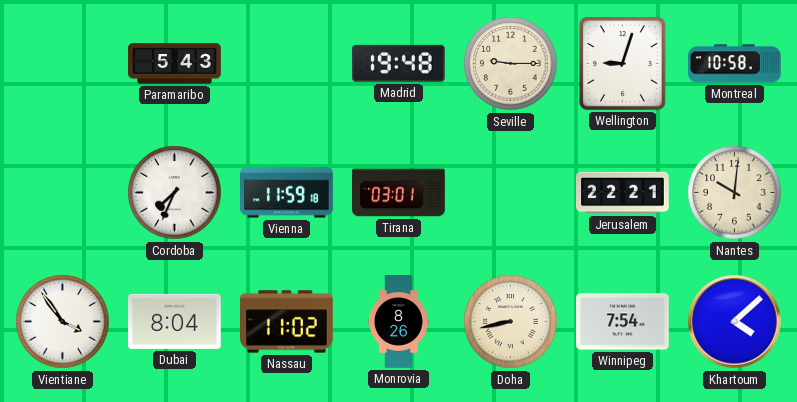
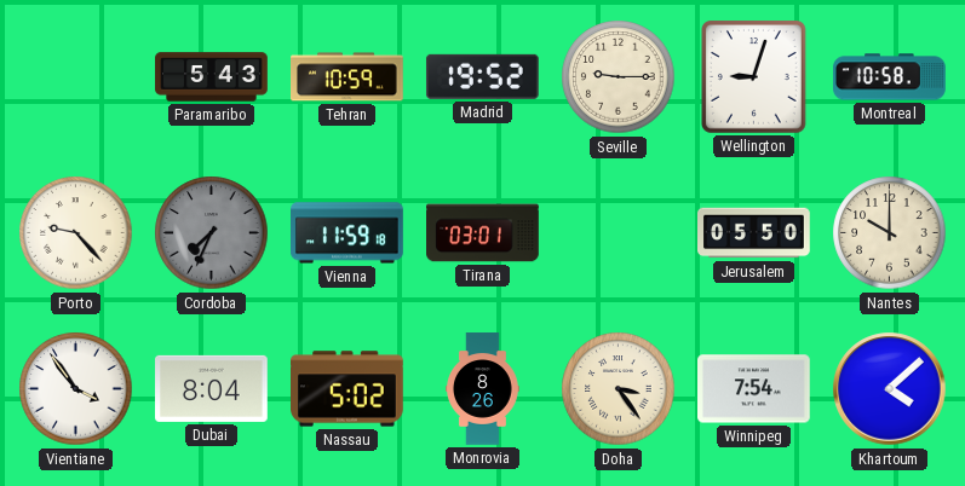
Tehran: none -> 10:59
Madrid: 19:48 -> 19:52
Porto: none -> 9:23
Cordoba dial: white -> grey
Jerusalem: 22:21 -> 05:50
Nantes: 10:01 -> 10:00
Nassau: 11:02 -> 5:02
Doha: 8:43 -> 3:24
